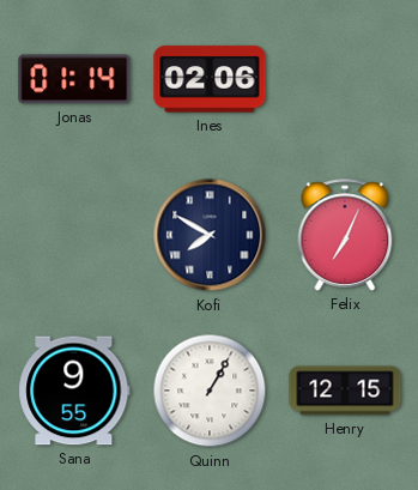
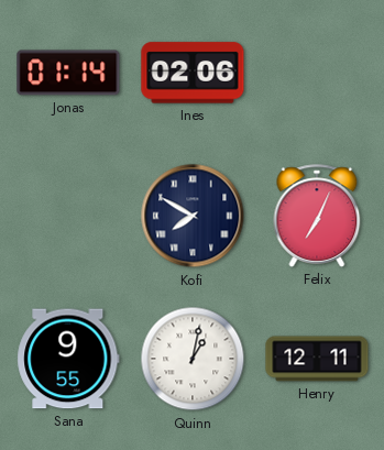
Quinn: 1:05 -> 1:02
Henry: 12:15 -> 12:11
